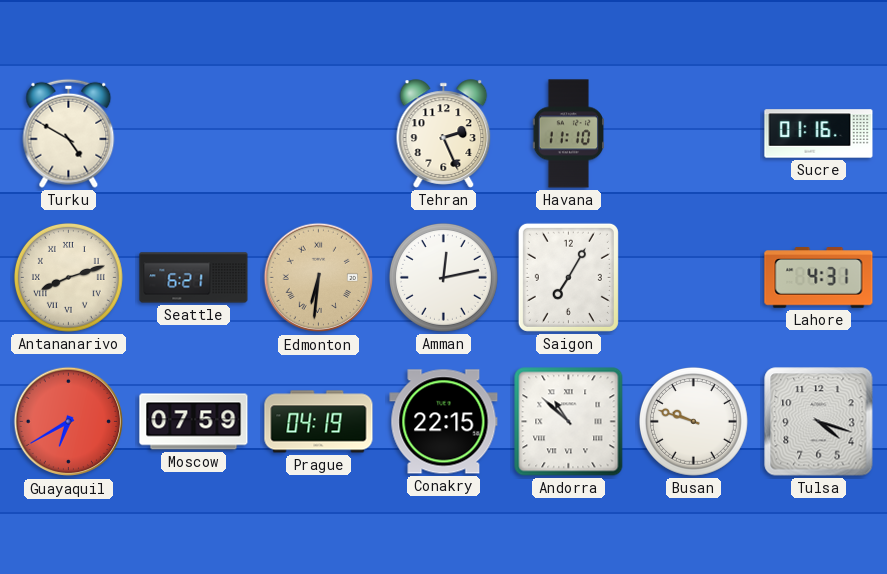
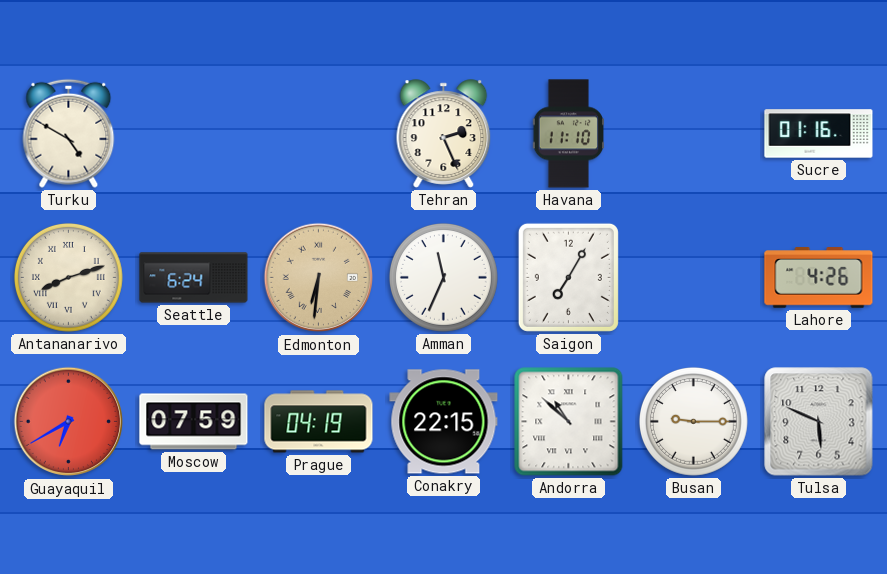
Seattle: 6:21 -> 6:24
Amman: 12:13 -> 11:34
Lahore: 4:31 -> 4:26
Busan: 9:48 -> 9:15
Tulsa: 4:18 -> 5:49
